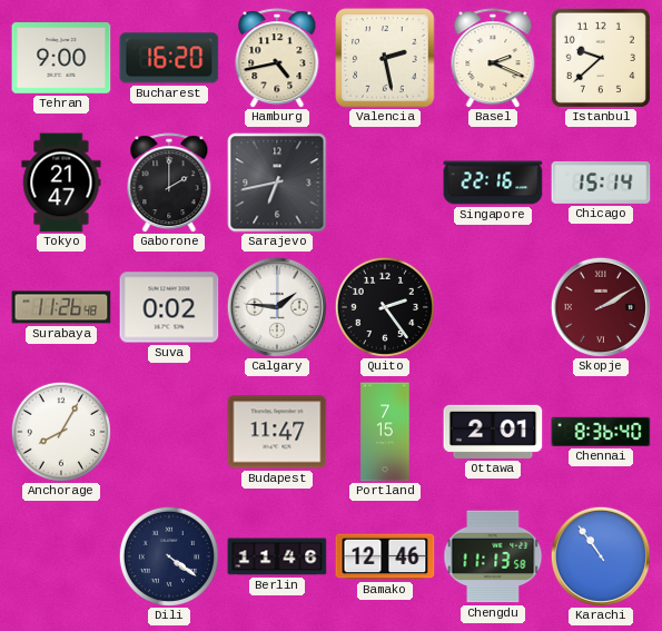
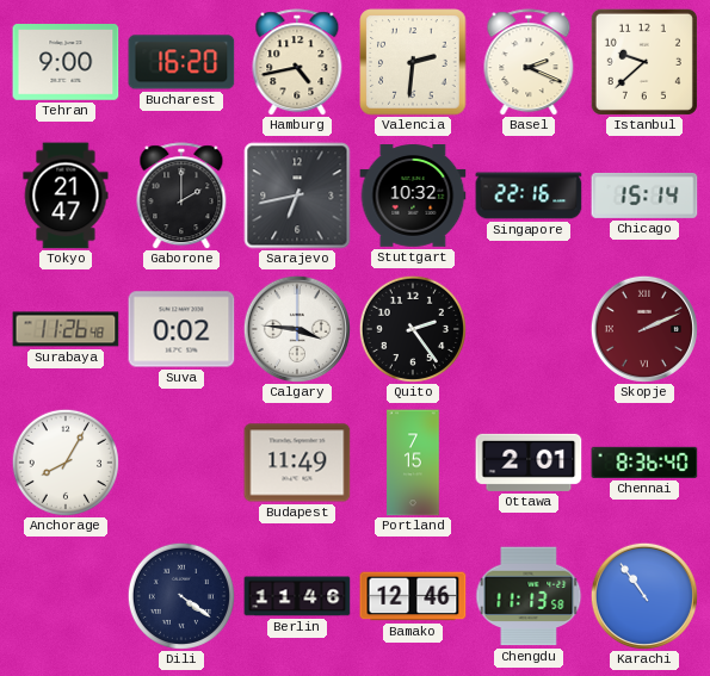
Valencia: 2:28 -> 2:31
Stuttgart: none -> 10:32
Calgary: 1:46 -> 3:46
Skopje: 2:10 -> 2:11
Budapest: 11:47 -> 11:49
